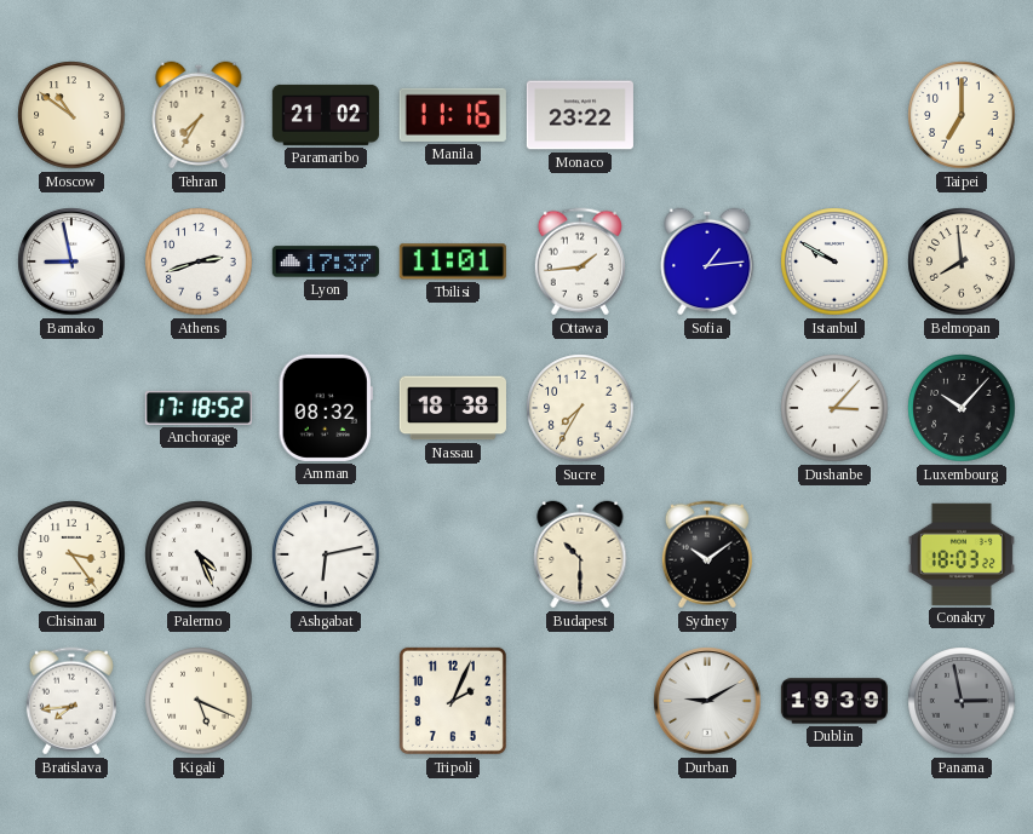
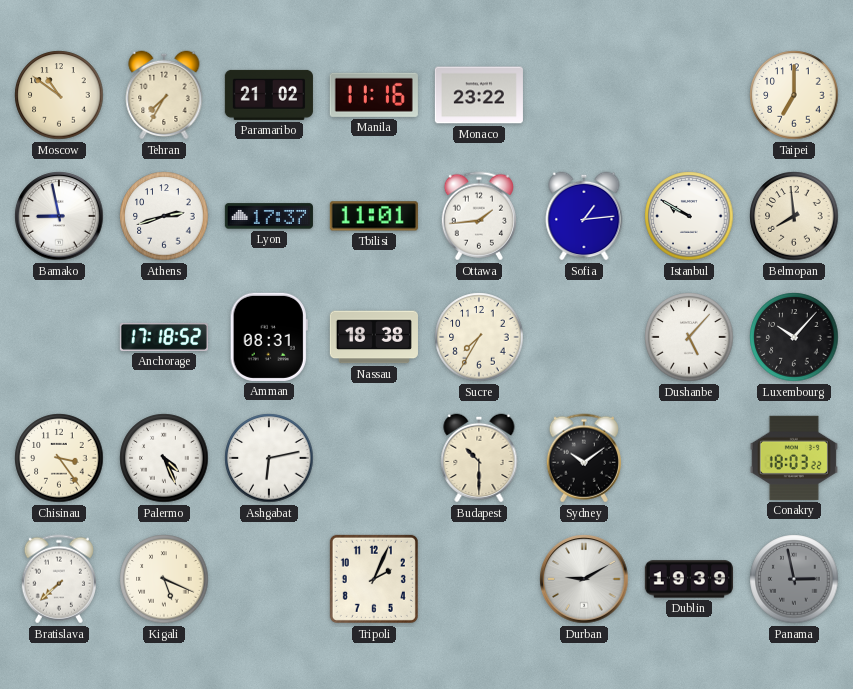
Amman: 08:32 -> 08:31
Dushanbe: 3:07 -> 5:07
Bratislava: 7:44 -> 7:38
